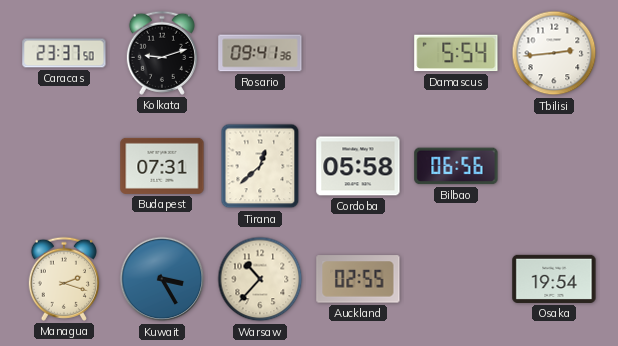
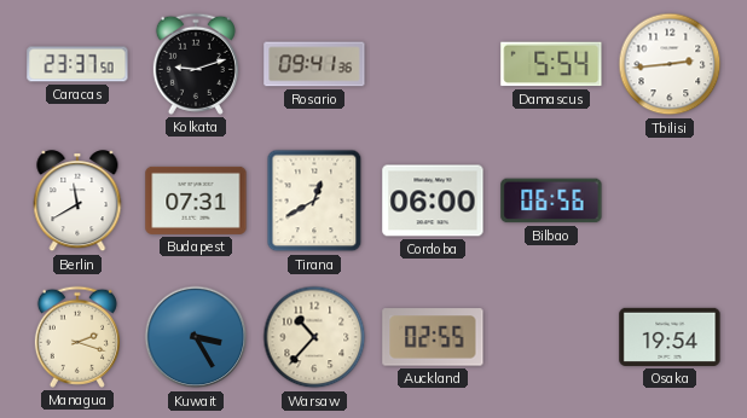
Berlin: none -> 11:40
Tirana: 12:38 -> 12:40
Cordoba: 05:58 -> 06:00
